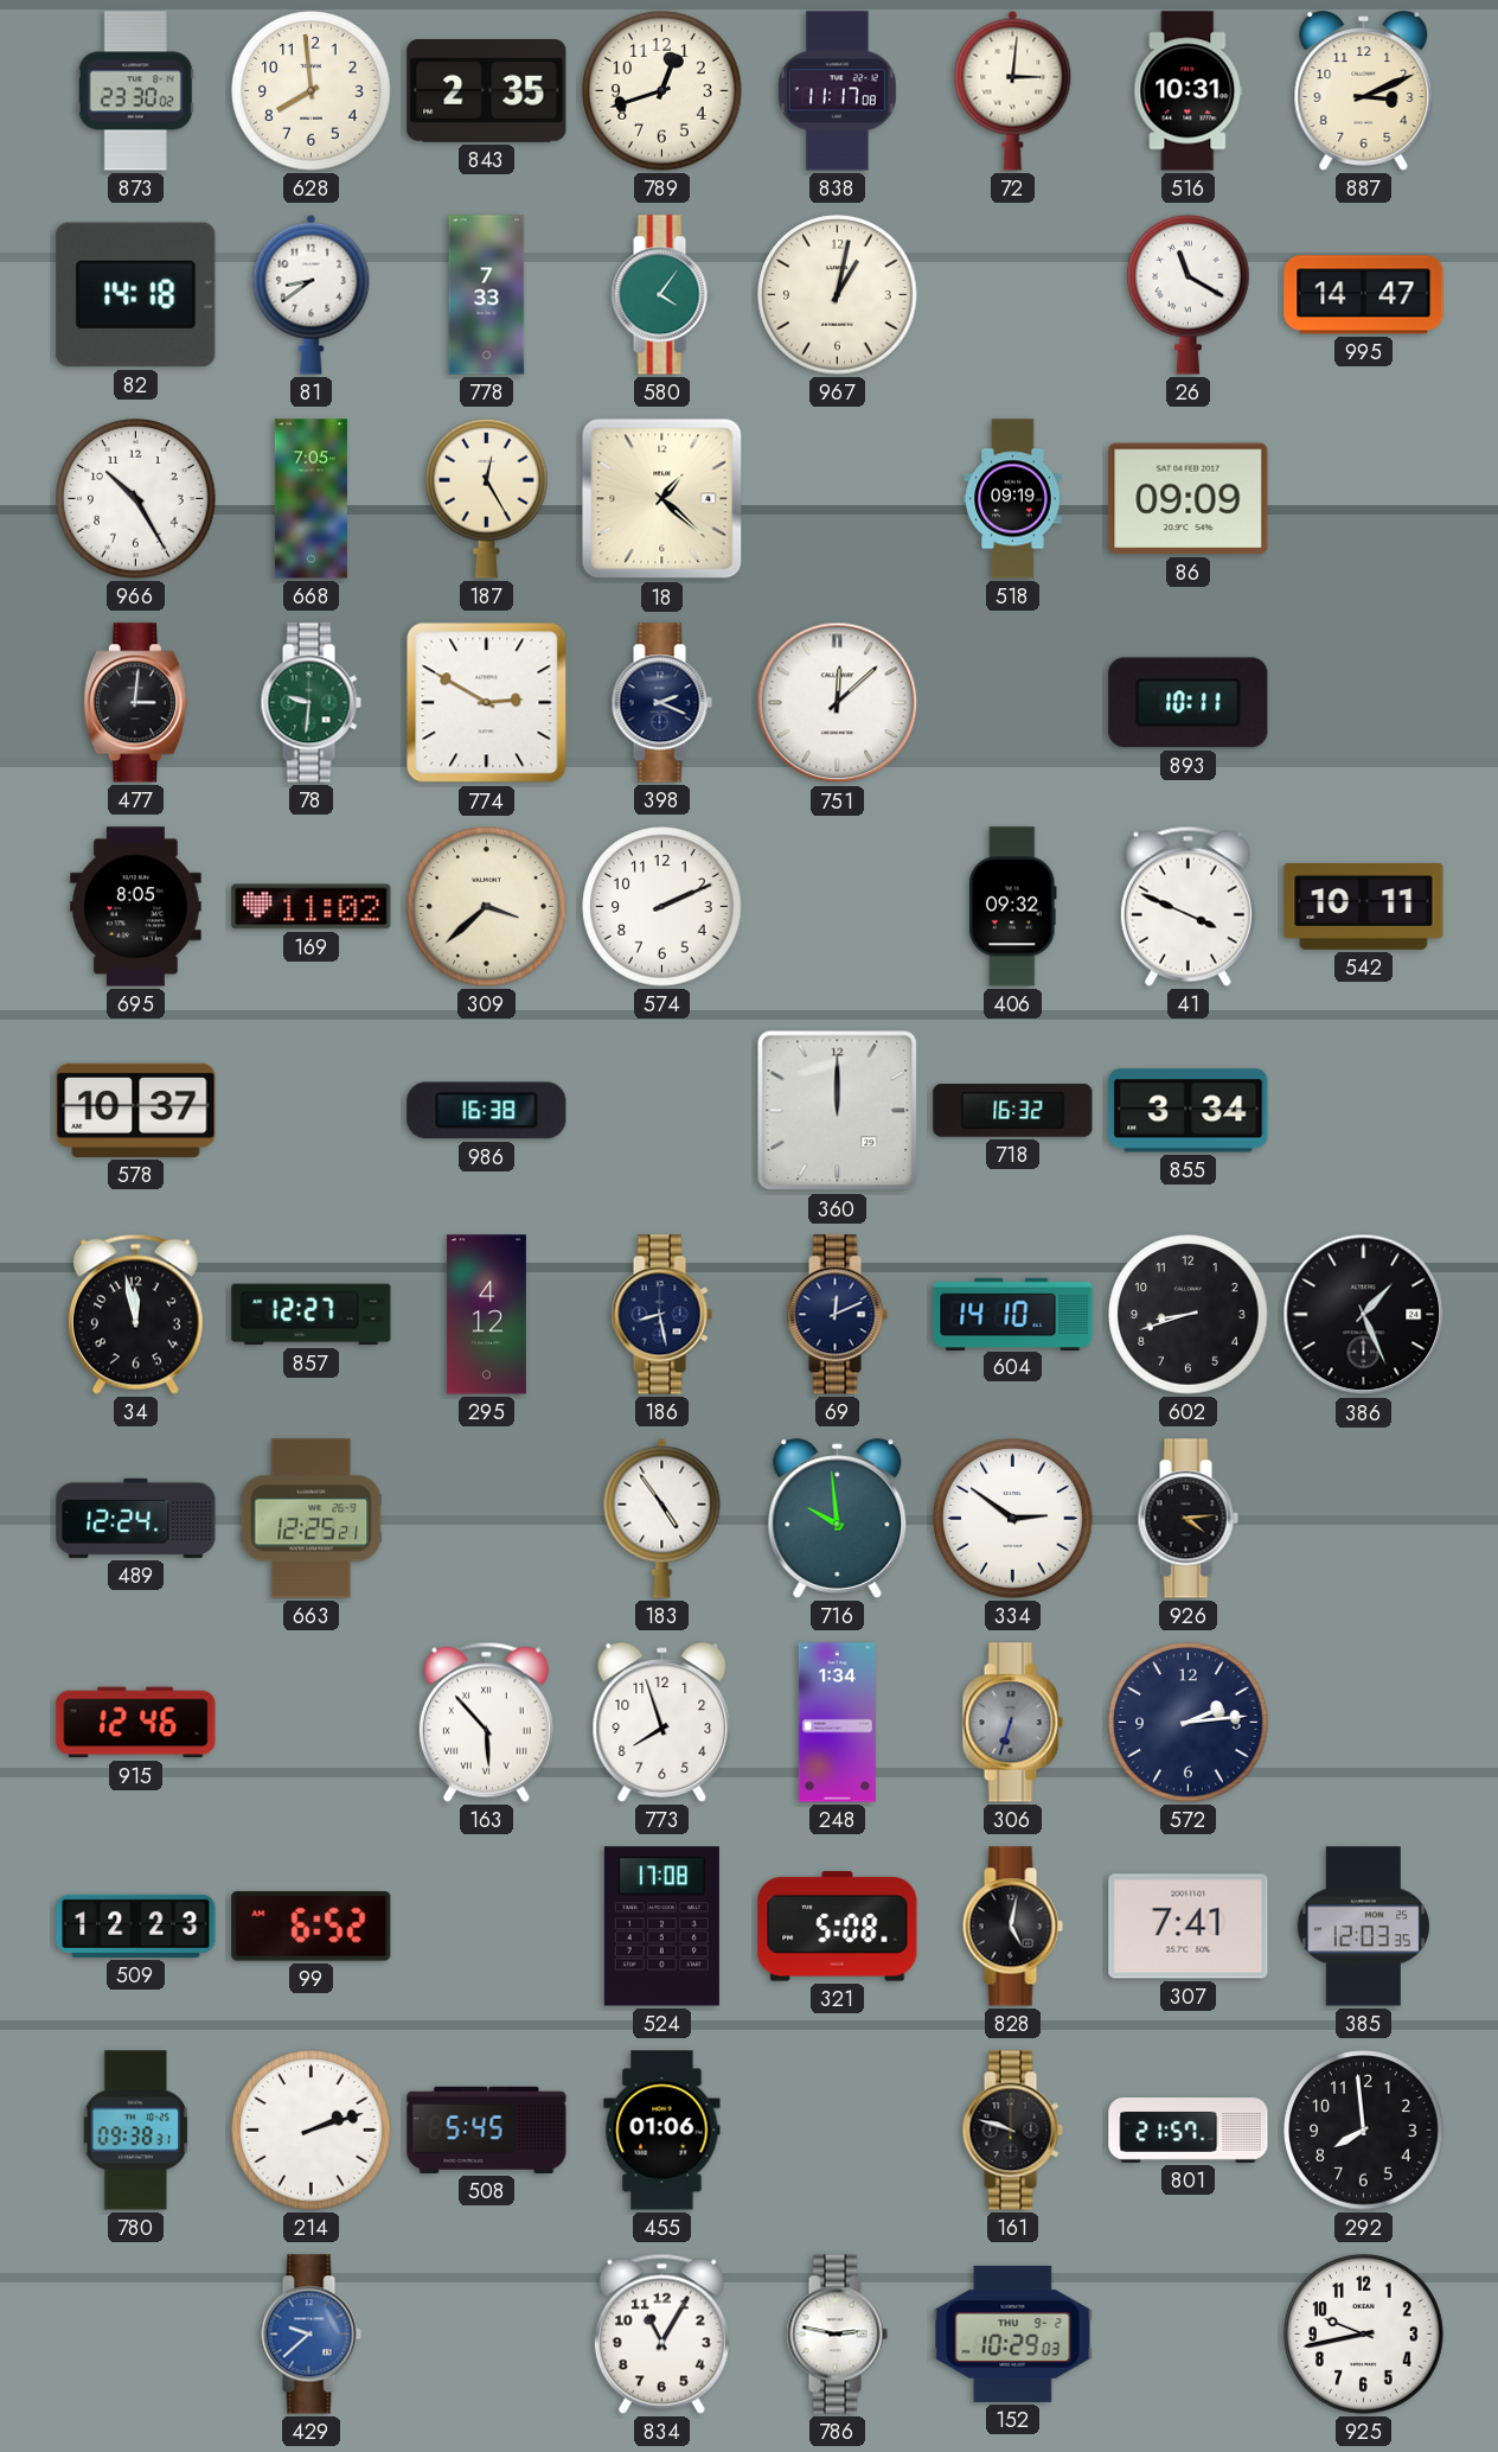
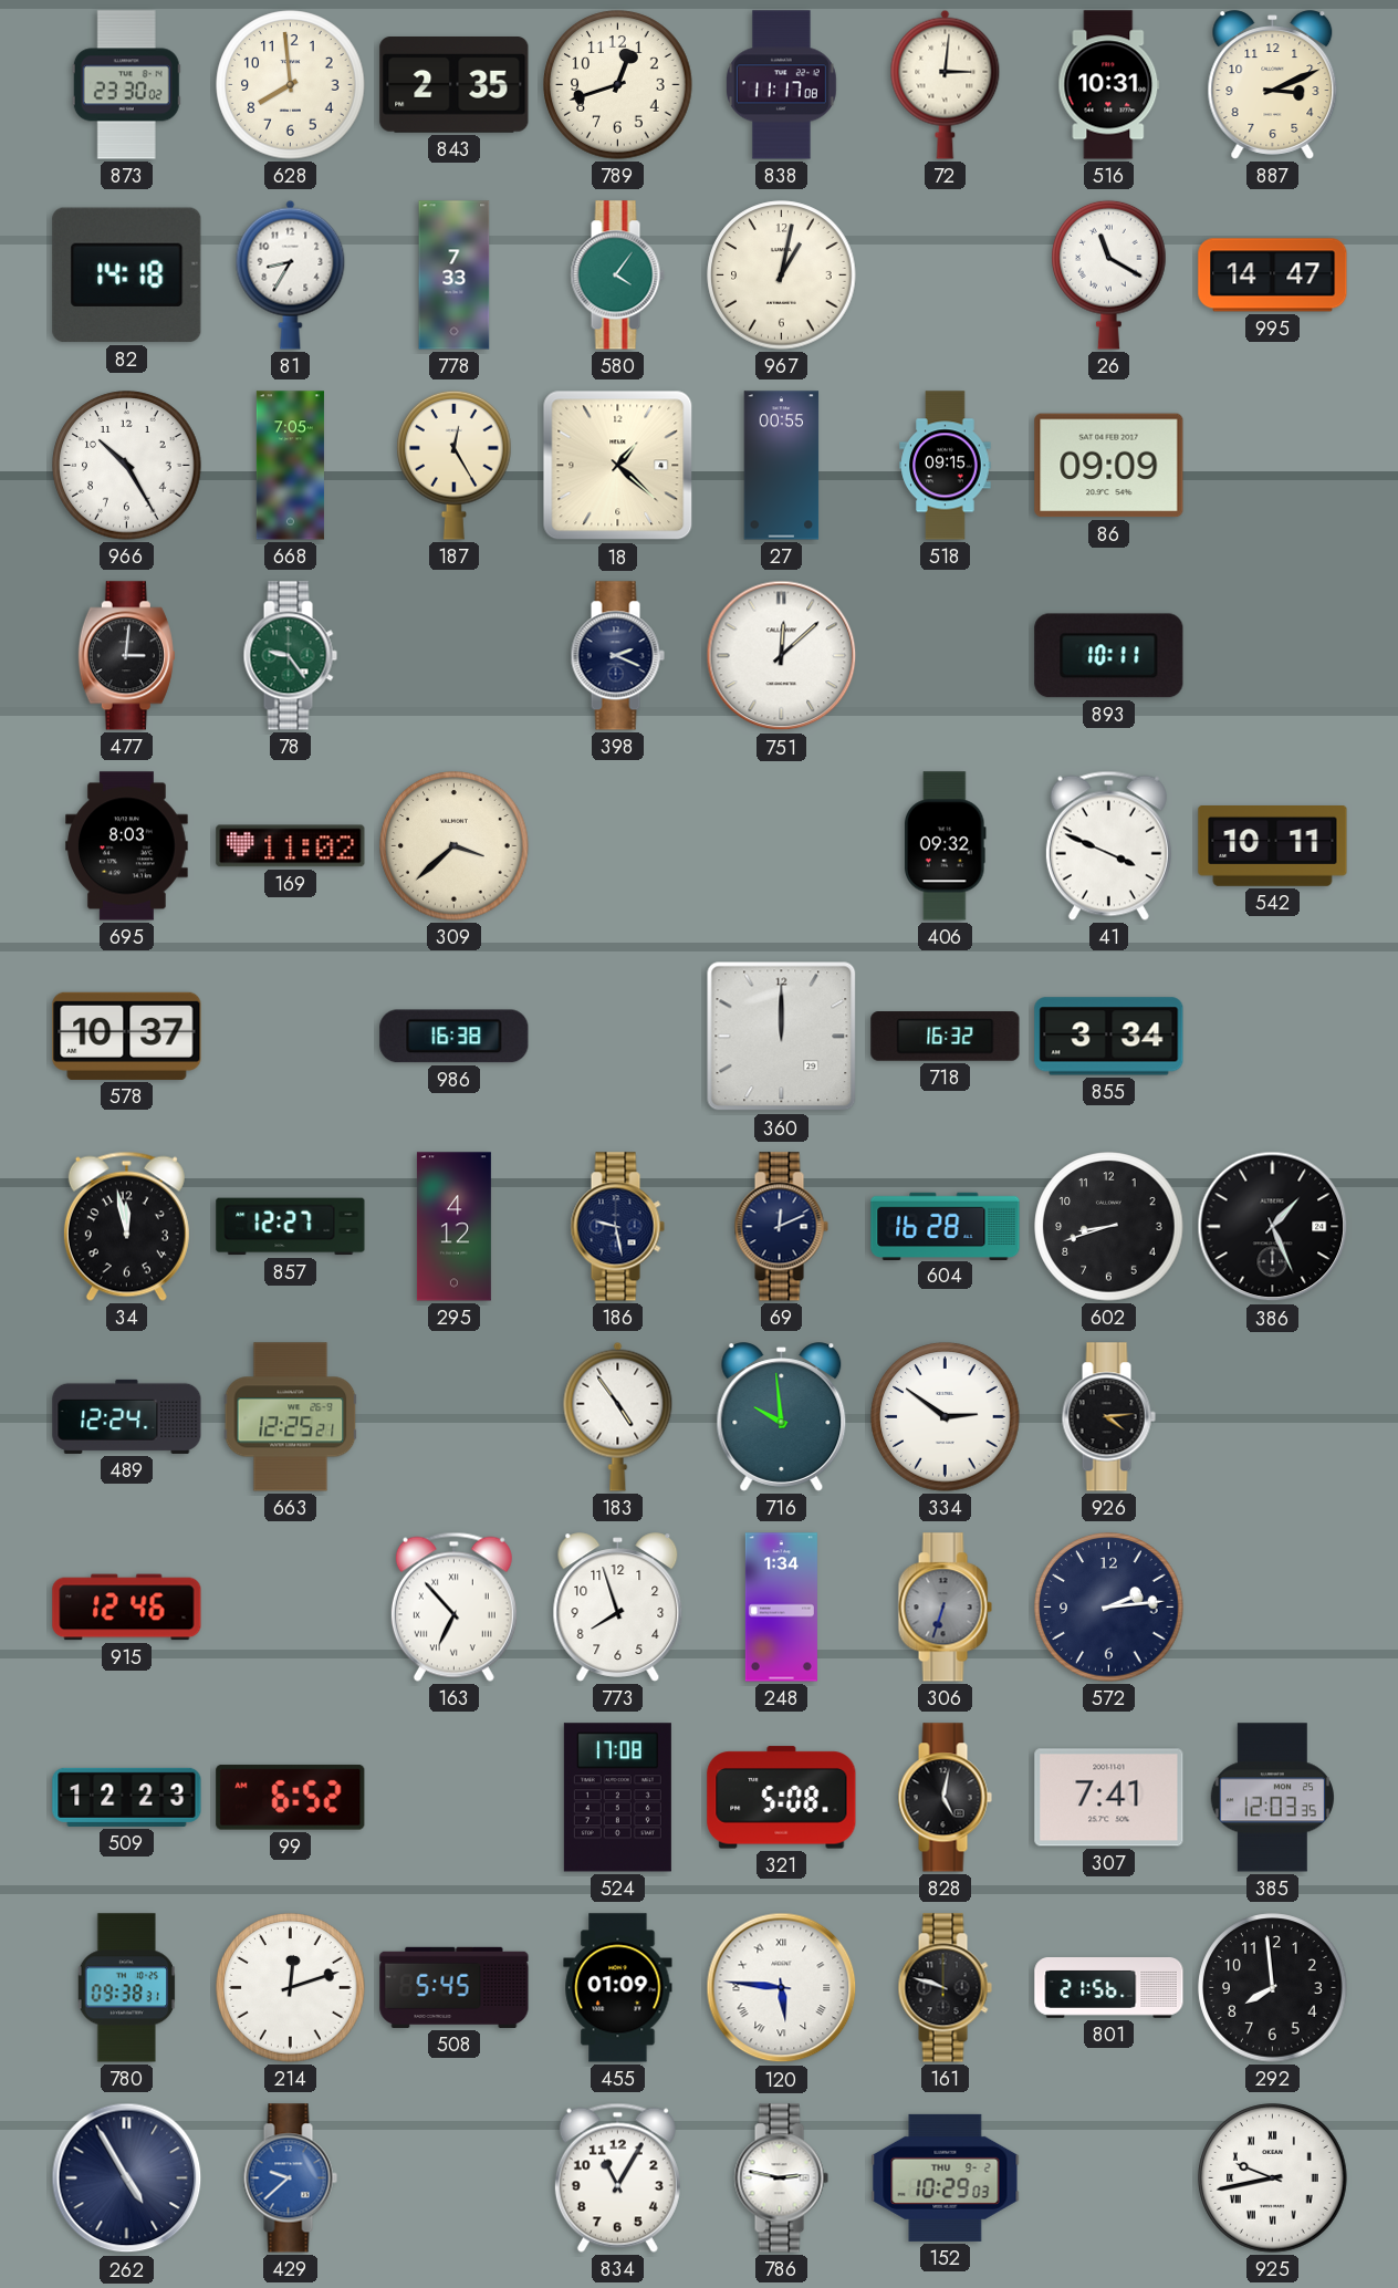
81: 8:39 -> 8:35
27: none -> 00:55
518: 09:19 -> 09:15
78: 9:31 -> 9:24
774: 2:50 -> none
695: 8:05 -> 8:03
574: 2:11 -> none
186: 8:28 -> 9:28
604: 14:10 -> 16:28
163: 5:53 -> 6:53
214: 2:12 -> 12:12
455: 01:06 -> 01:09
120: none -> 5:46
801: 21:57 -> 21:56
262: none -> 4:55
925 numerals: Arabic -> Roman
